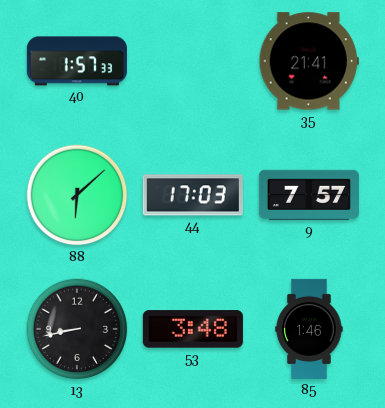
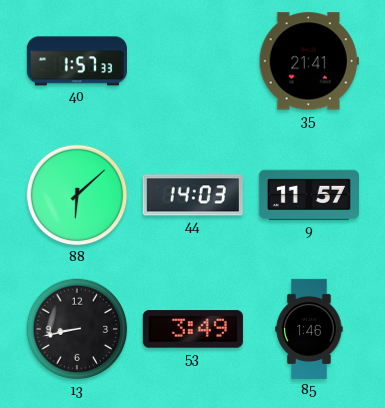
44: 17:03 -> 14:03
9: 7:57 -> 11:57
53: 3:48 -> 3:49
